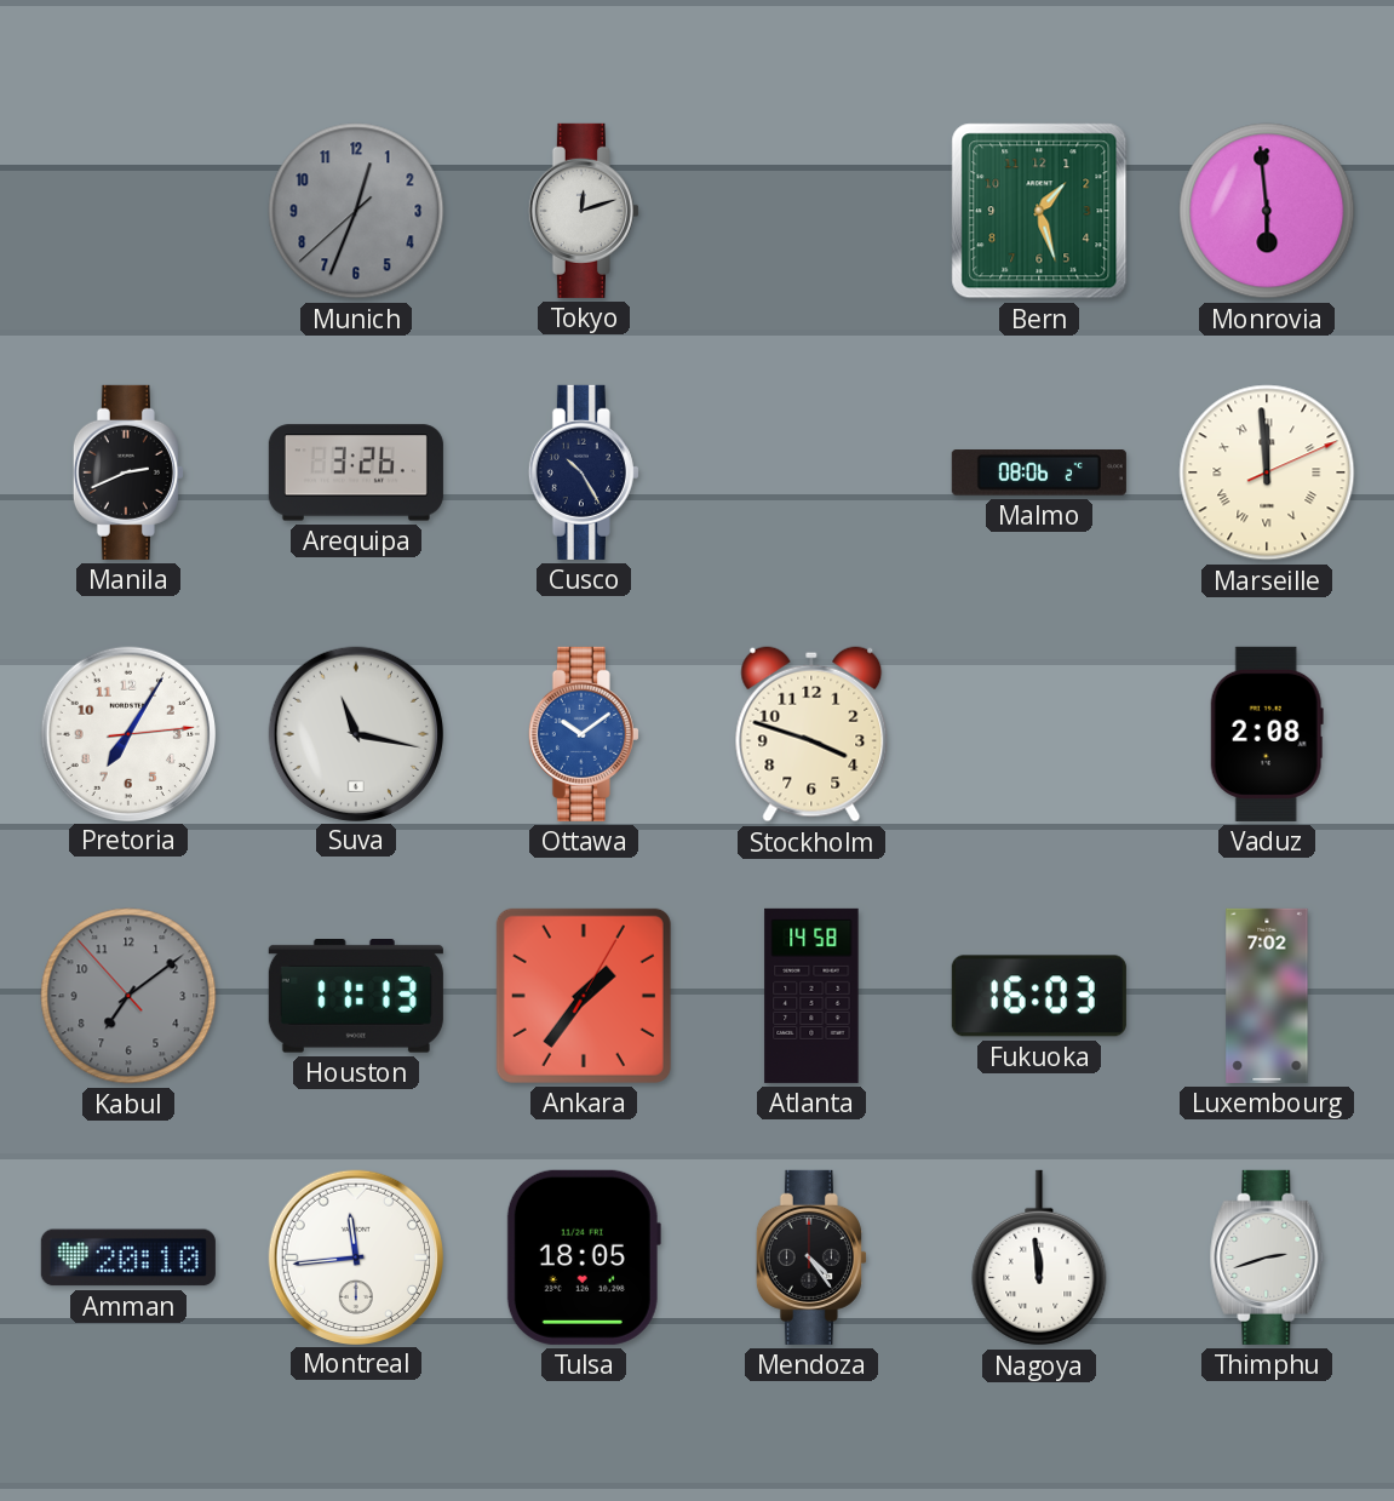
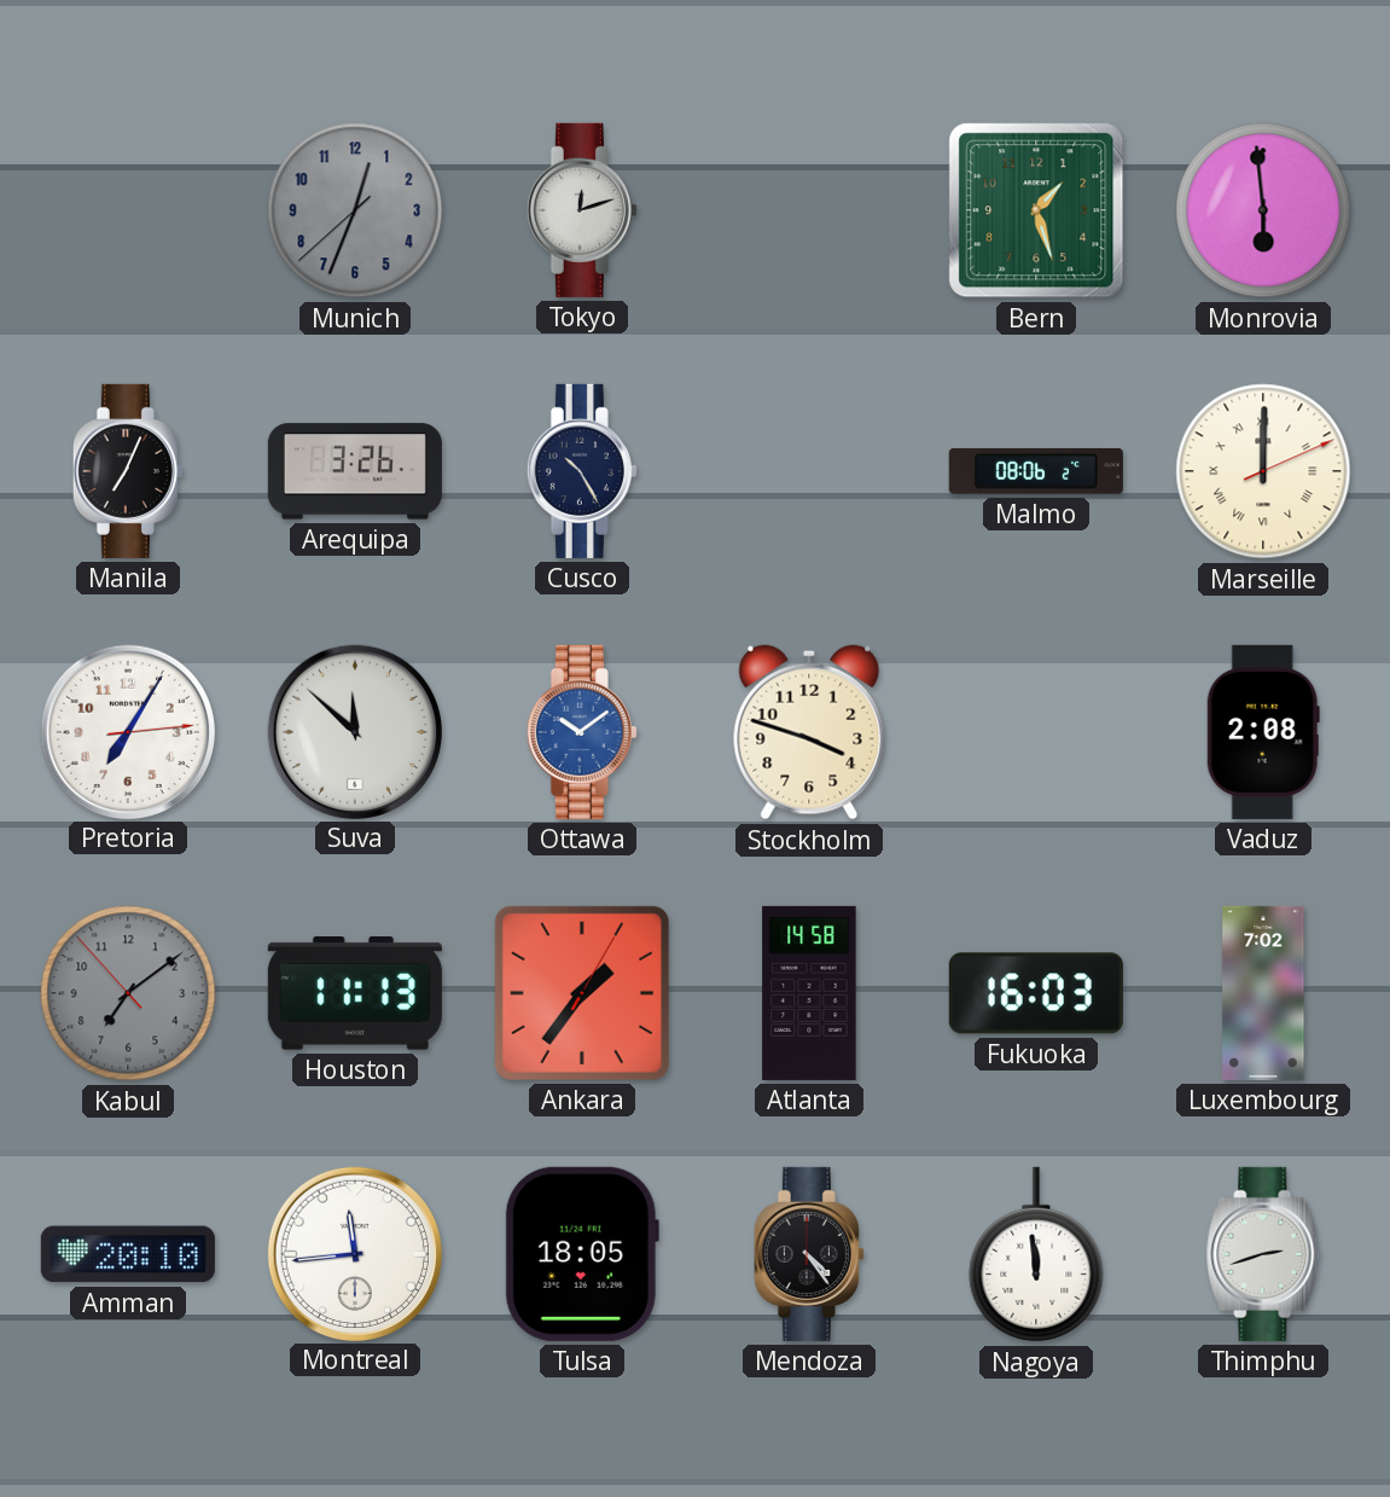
Manila: 2:41 -> 7:04
Marseille: 11:59 -> 12:00
Suva: 11:17 -> 11:52
